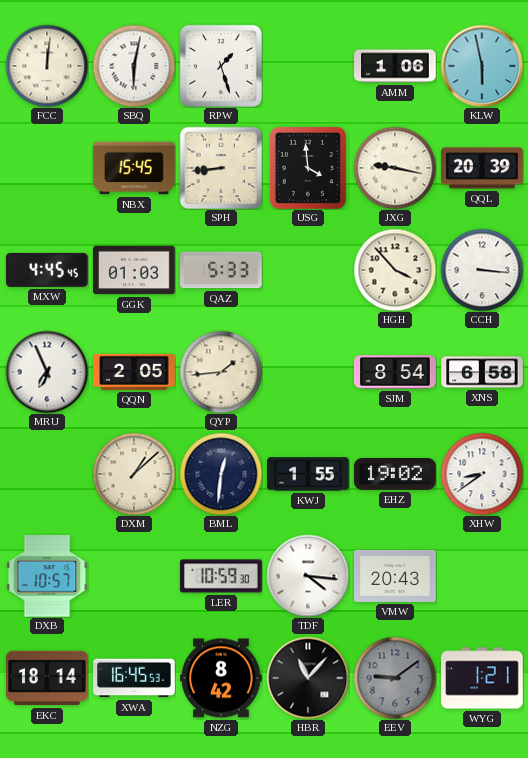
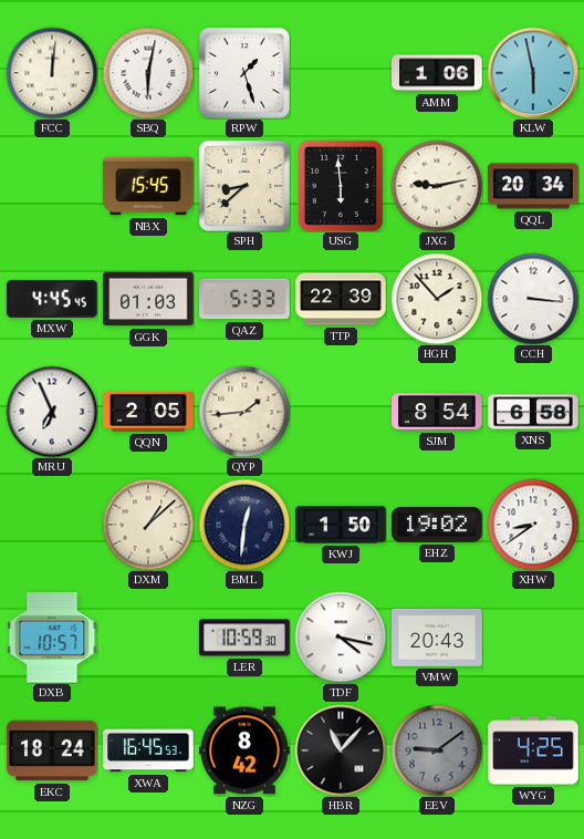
SPH: 8:44 -> 8:38
USG: 3:59 -> 5:59
JXG: 9:17 -> 9:13
QQL: 20:39 -> 20:34
TTP: none -> 22:39
HGH: 3:53 -> 1:53
KWJ: 1:55 -> 1:50
TDF: 4:16 -> 4:17
EKC: 18:14 -> 18:24
WYG: 1:21 -> 4:25
